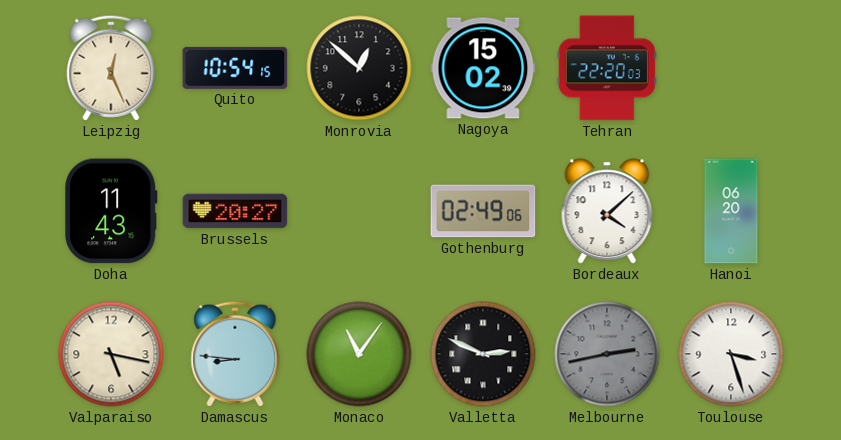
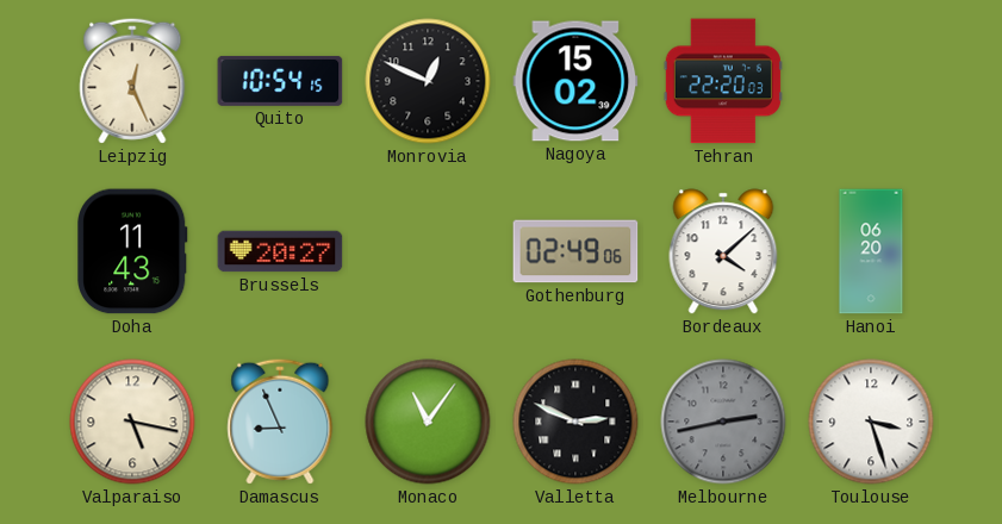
Monrovia: 12:52 -> 12:49
Damascus: 8:46 -> 8:56
